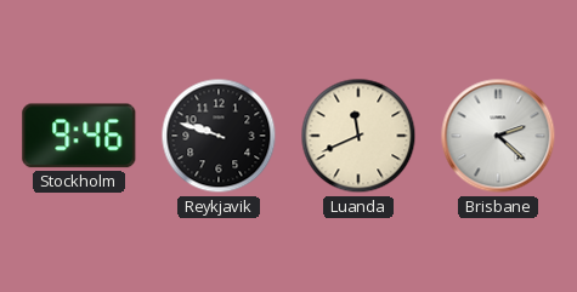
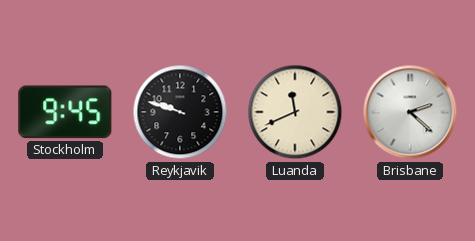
Stockholm: 9:46 -> 9:45
